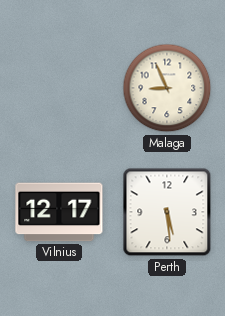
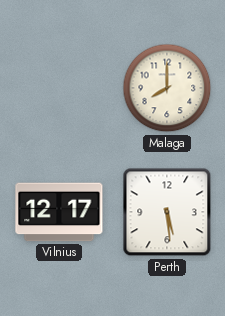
Malaga: 8:56 -> 8:00
